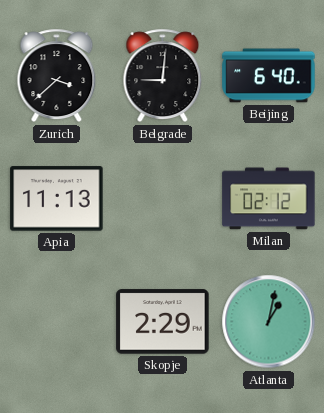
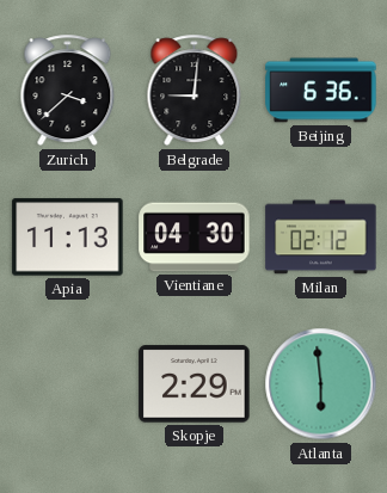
Beijing: 6:40 -> 6:36
Vientiane: none -> 04:30
Atlanta: 1:02 -> 5:59
